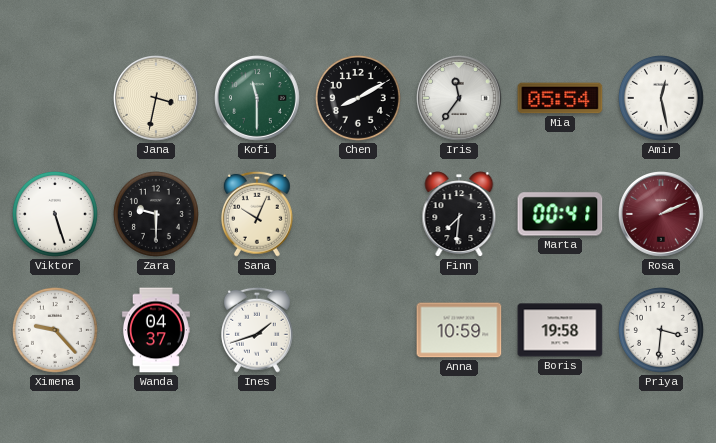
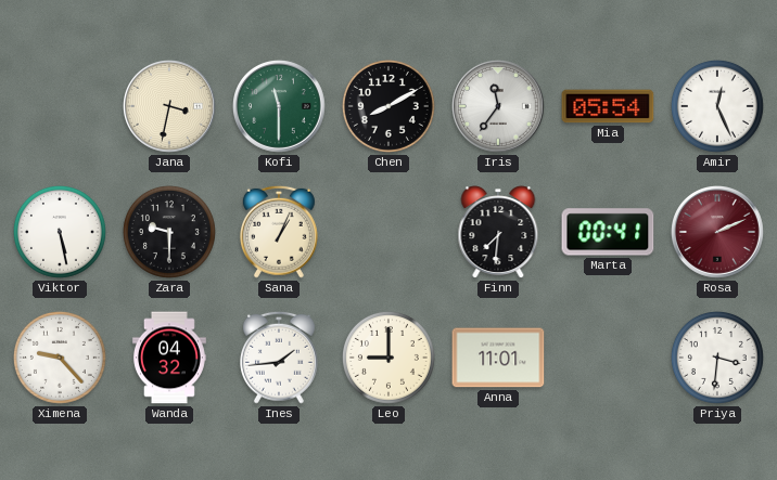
Amir: 12:28 -> 12:26
Viktor: 5:27 -> 5:28
Sana: 10:04 -> 1:04
Wanda: 04:37 -> 04:32
Ines: 1:42 -> 1:44
Leo: none -> 9:00
Anna: 10:59 -> 11:01
Boris: 19:58 -> none
